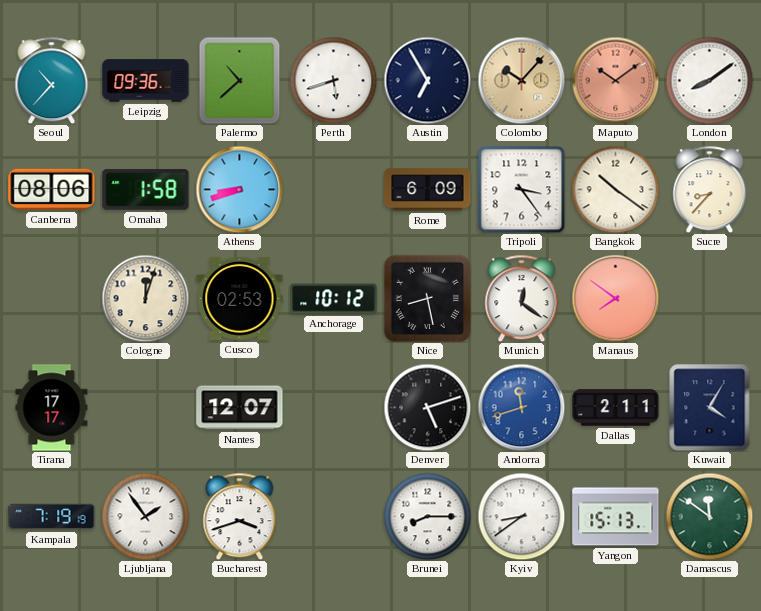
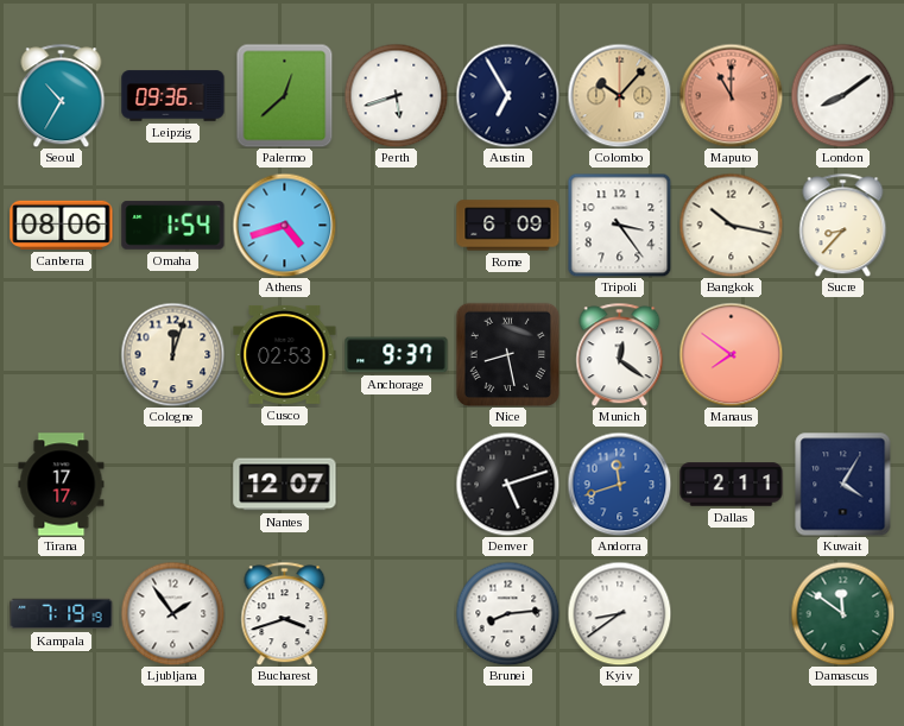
Seoul: 10:37 -> 10:35
Palermo: 10:38 -> 12:38
Maputo: 10:09 -> 11:00
Omaha: 1:58 -> 1:54
Athens: 8:42 -> 4:42
Bangkok: 10:21 -> 10:17
Anchorage: 10:12 -> 9:37
Brunei: 8:15 -> 8:14
Yangon: 15:13 -> none
